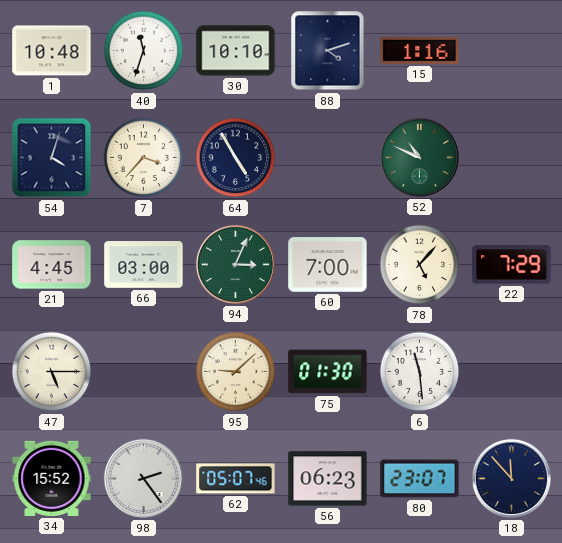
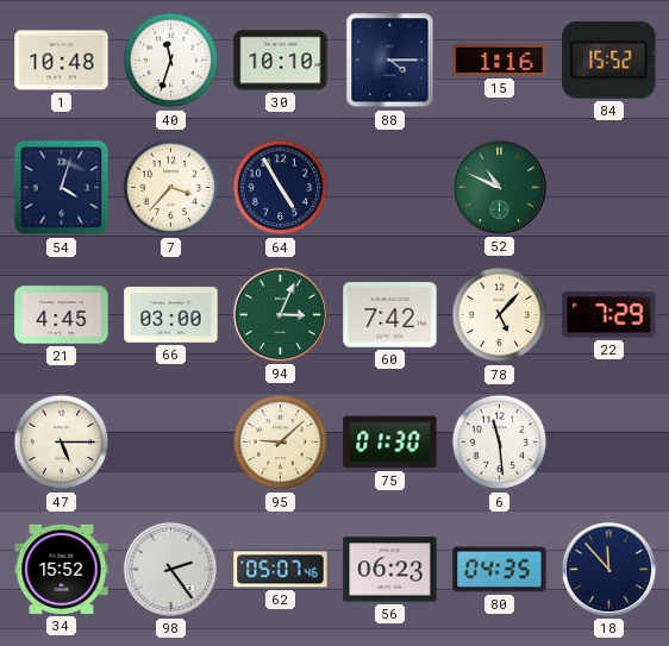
88: 4:12 -> 4:15
84: none -> 15:52
60: 7:00 -> 7:42
80: 23:07 -> 04:35
